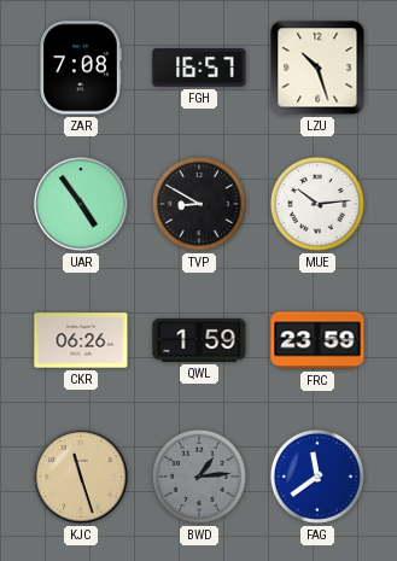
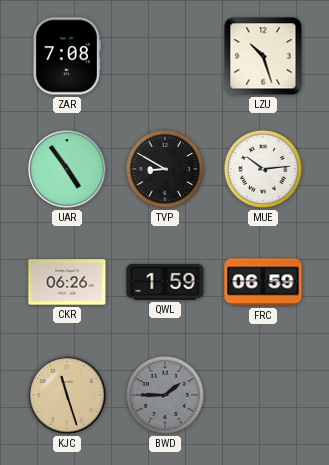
FGH: 16:57 -> none
FRC: 23:59 -> 06:59
BWD: 1:14 -> 1:45
FAG: 11:39 -> none
